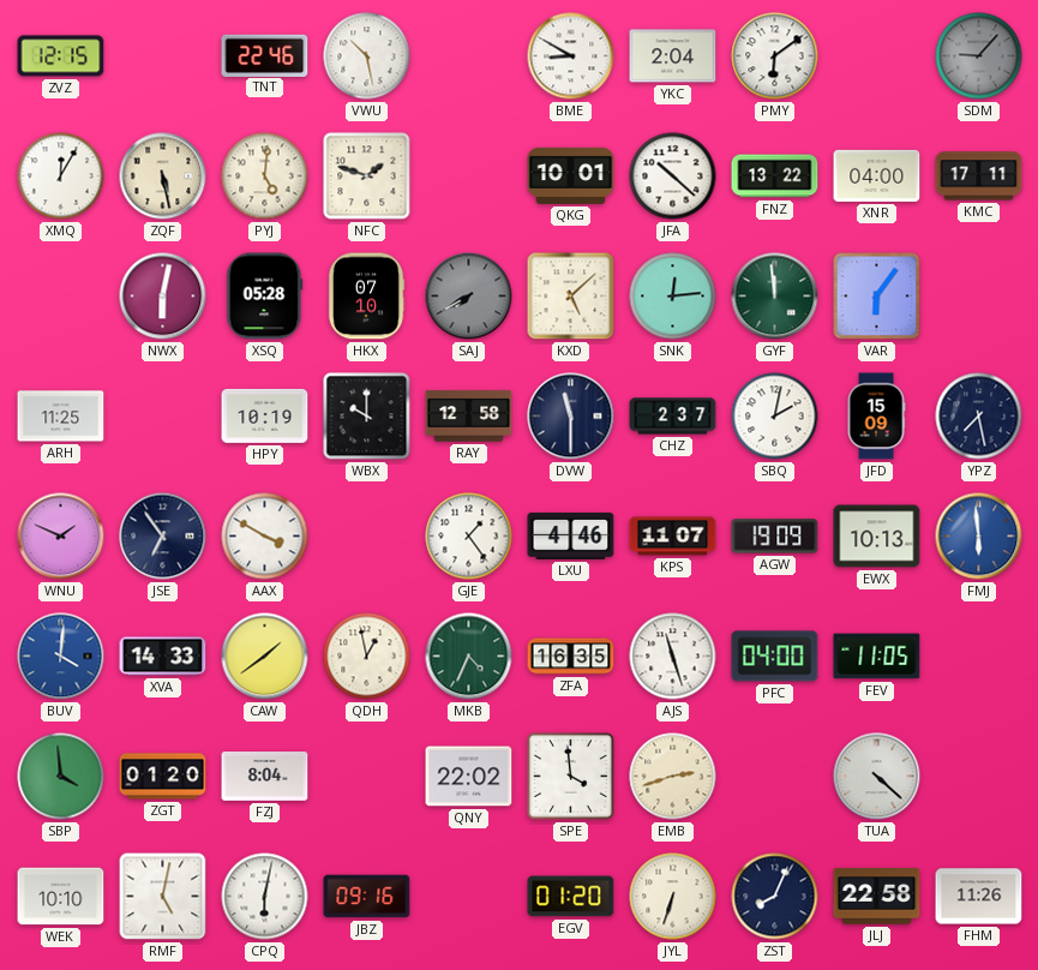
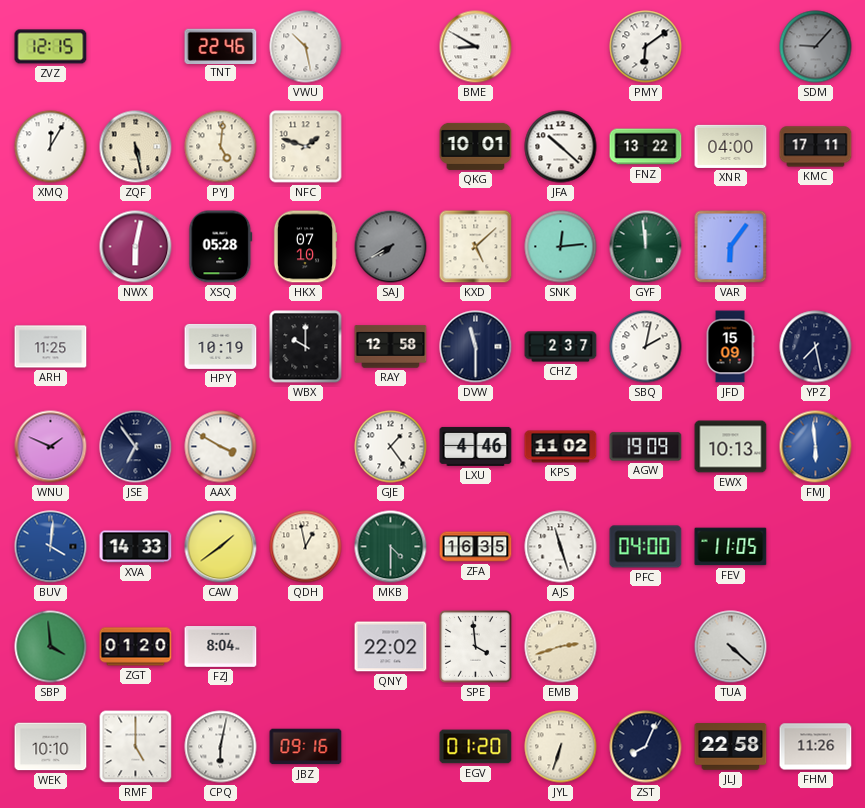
YKC: 2:04 -> none
KPS: 11:07 -> 11:02
MKB: 4:34 -> 4:30
RMF: 5:02 -> 5:00
